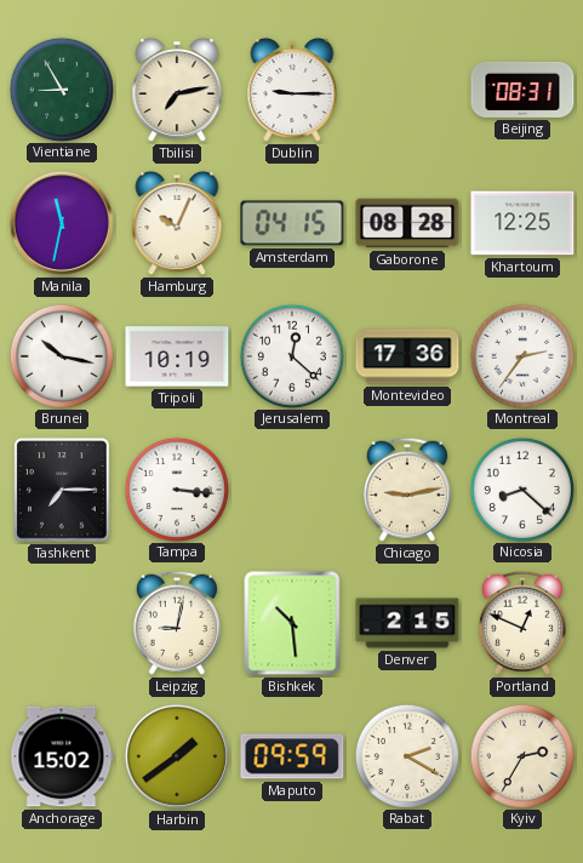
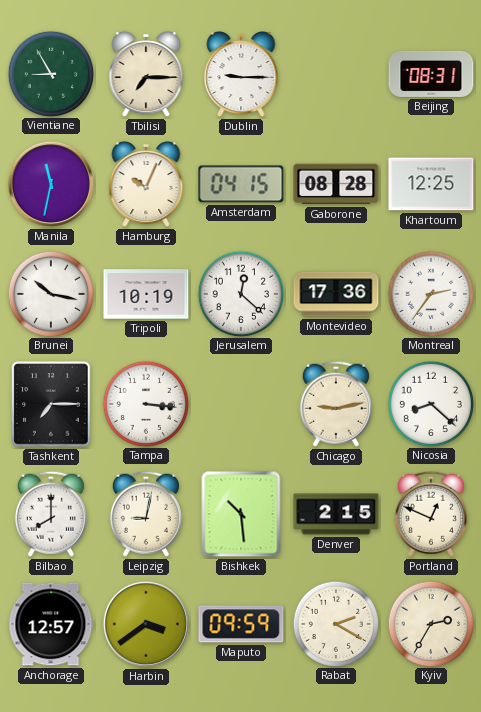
Tbilisi: 7:13 -> 7:15
Bilbao: none -> 8:00
Anchorage: 15:02 -> 12:57
Harbin: 1:39 -> 3:39
